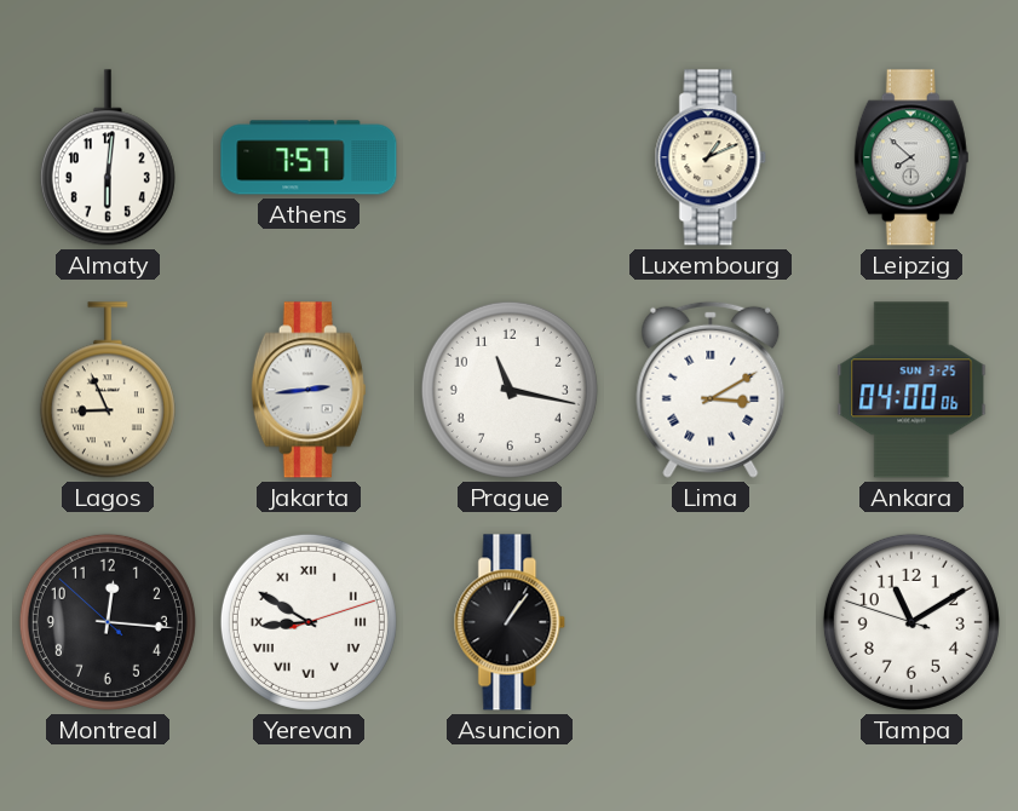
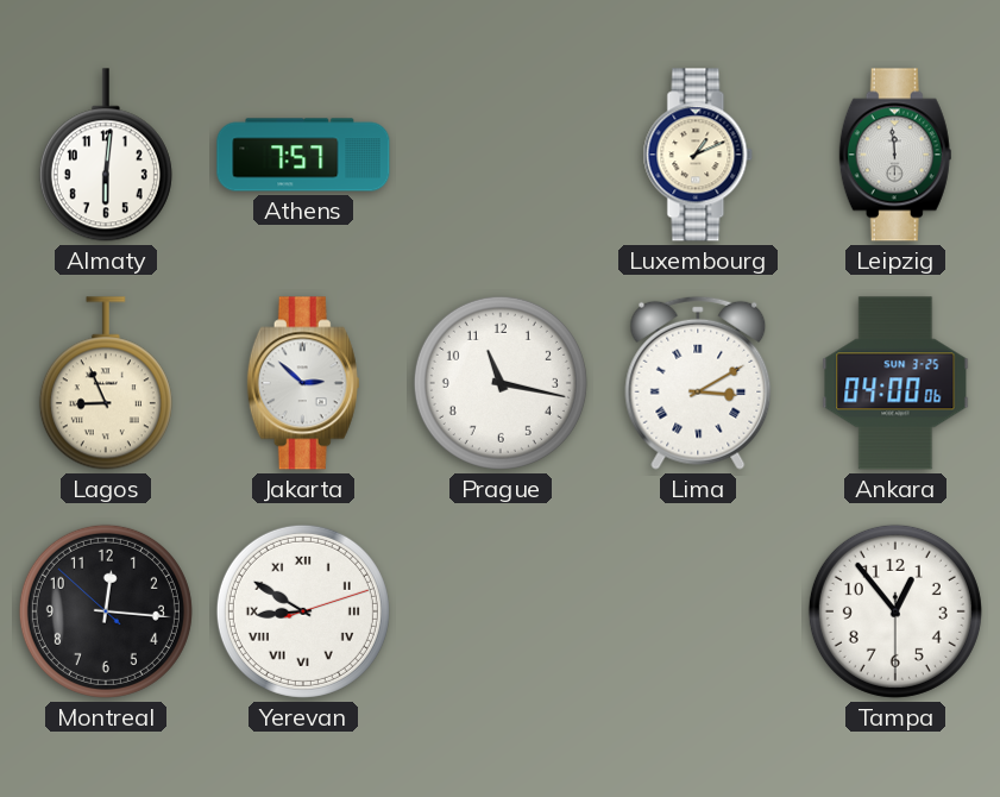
Leipzig: 7:52 -> 11:59
Jakarta: 2:44 -> 2:52
Asuncion: 1:06 -> none
Tampa: 11:09 -> 12:53
